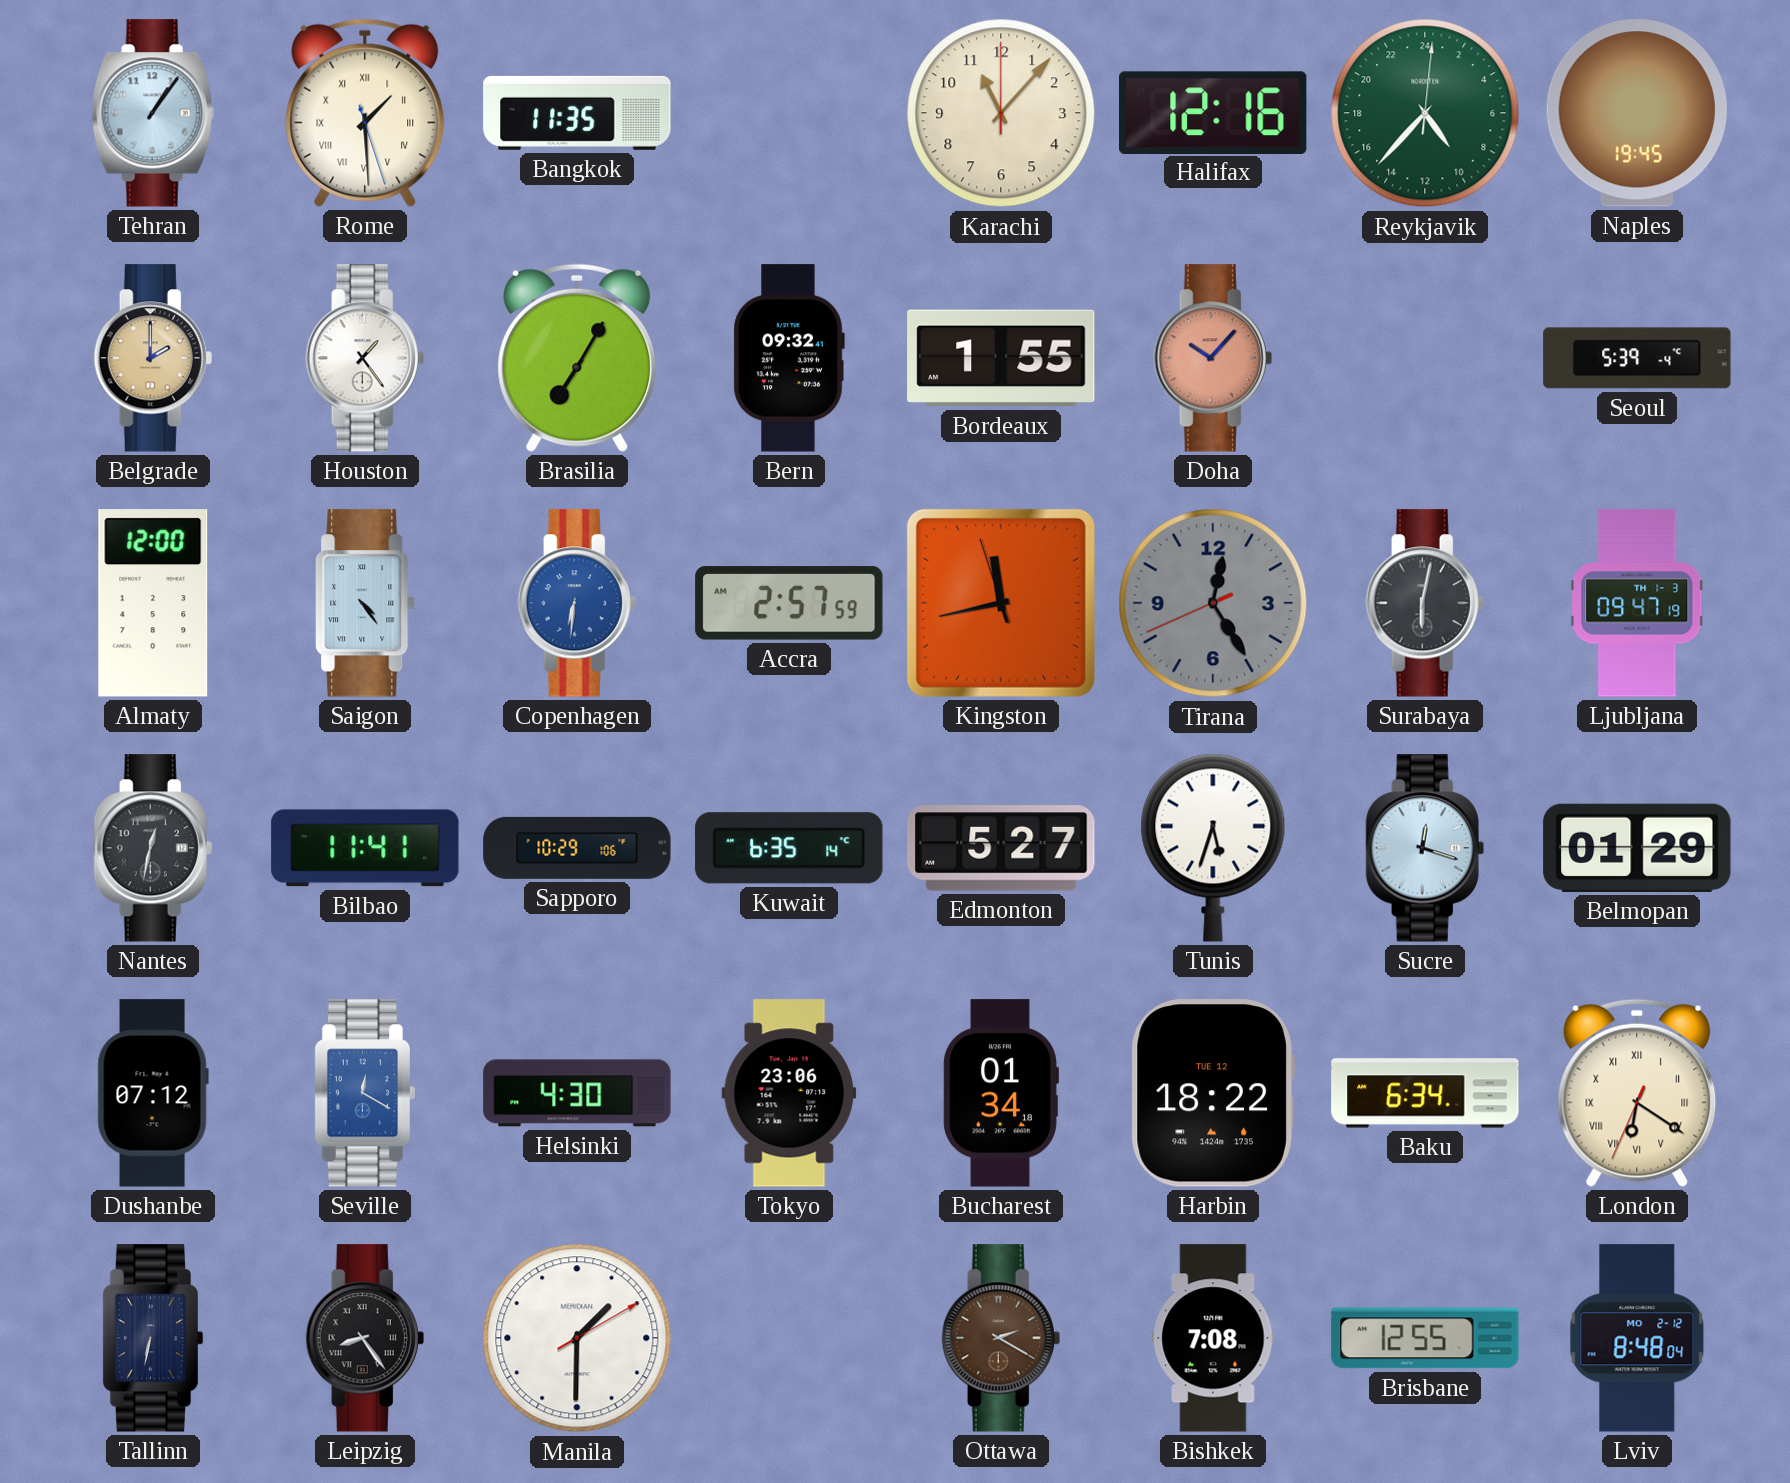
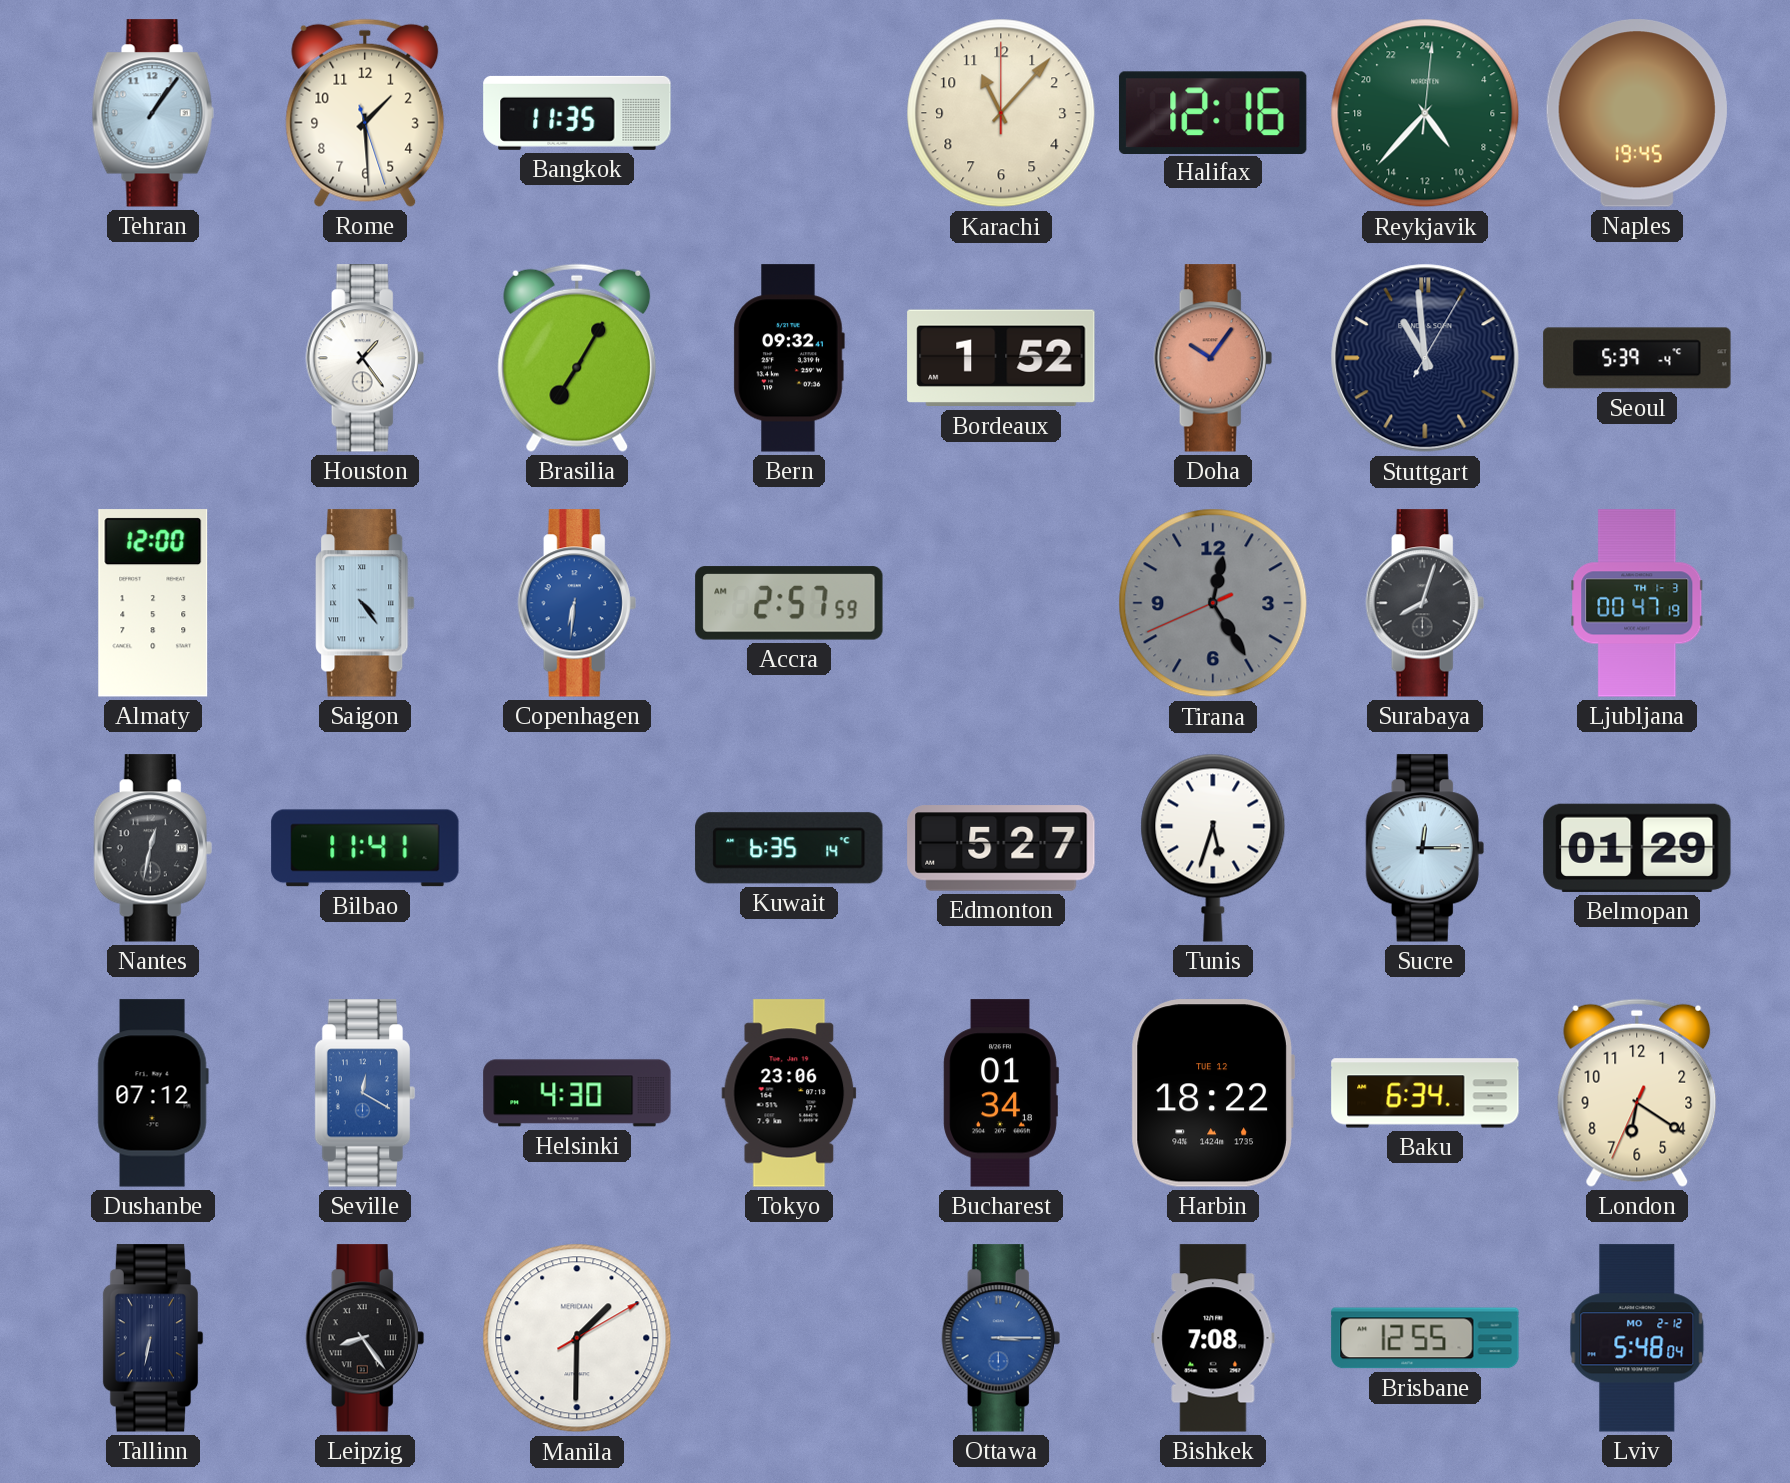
Rome numerals: Roman -> Arabic
Belgrade: 2:00 -> none
Bordeaux: 1:55 -> 1:52
Doha: 10:07 -> 10:06
Stuttgart: none -> 10:59
Kingston: 11:42 -> none
Surabaya: 6:02 -> 8:03
Ljubljana: 09:47 -> 00:47
Sapporo: 10:29 -> none
Sucre: 12:18 -> 12:15
London numerals: Roman -> Arabic
Ottawa: 2:20 -> 3:15
Ottawa dial: brown -> blue
Lviv: 8:48 -> 5:48
